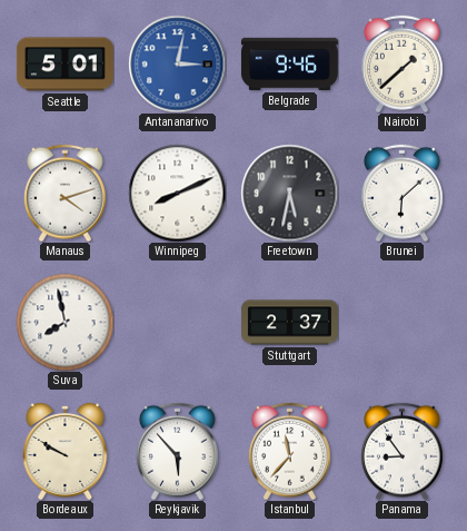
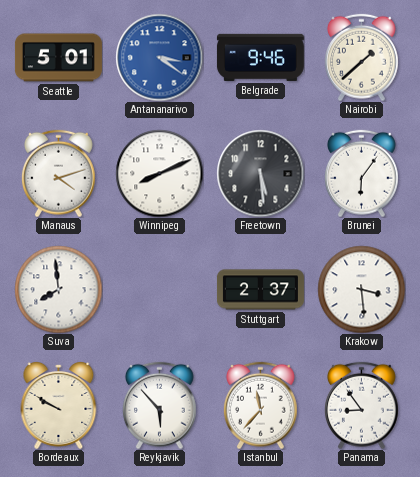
Antananarivo: 3:02 -> 3:21
Freetown: 5:32 -> 5:29
Brunei: 6:08 -> 6:06
Suva: 7:58 -> 7:59
Krakow: none -> 3:29
